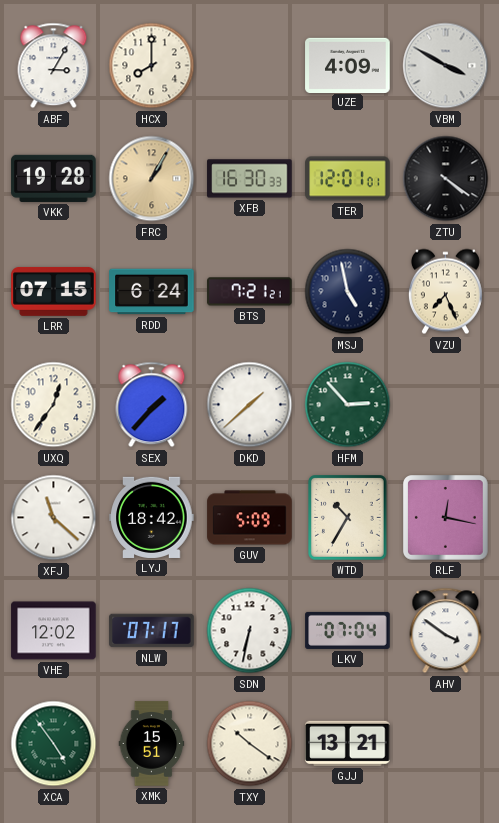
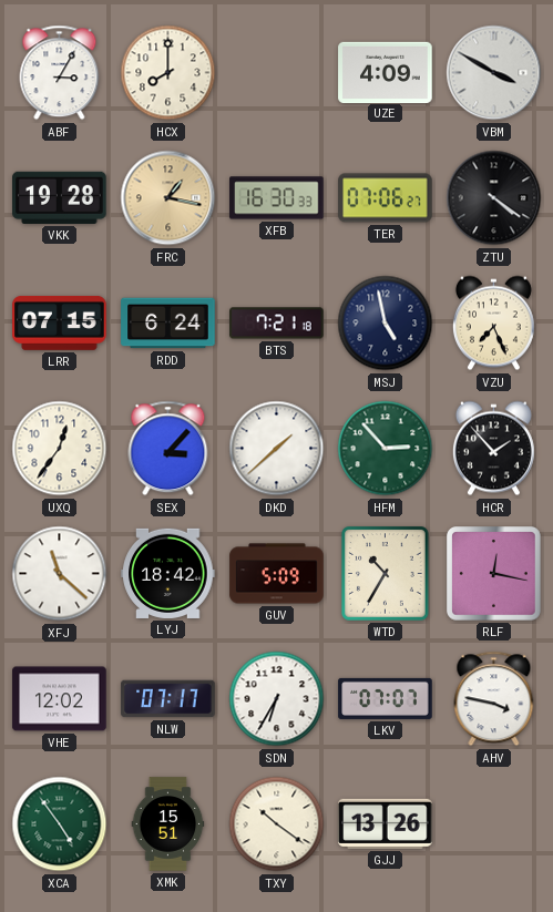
FRC: 1:05 -> 1:17
TER: 12:01 -> 07:06
BTS: 7:21:21 -> 7:21:18
SEX: 1:37 -> 3:07
HCR: none -> 1:53
SDN: 6:32 -> 6:35
LKV: 07:04 -> 07:07
AHV: 3:51 -> 3:47
GJJ: 13:21 -> 13:26
